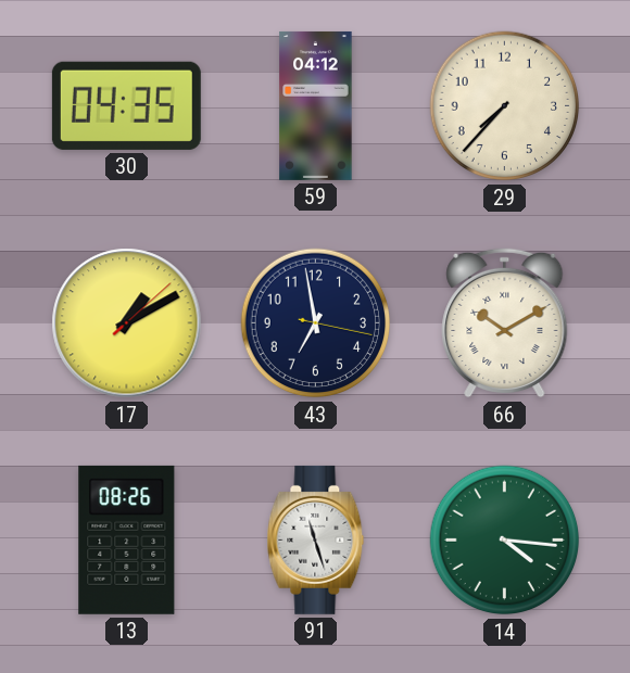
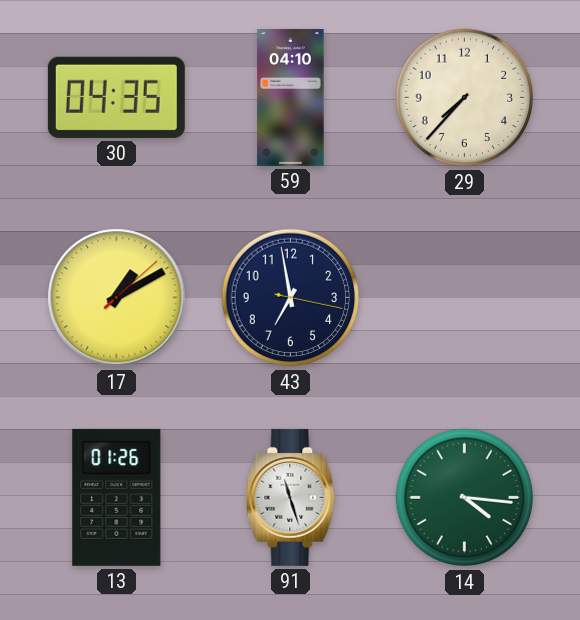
59: 04:12 -> 04:10
66: 10:10 -> none
13: 08:26 -> 01:26
